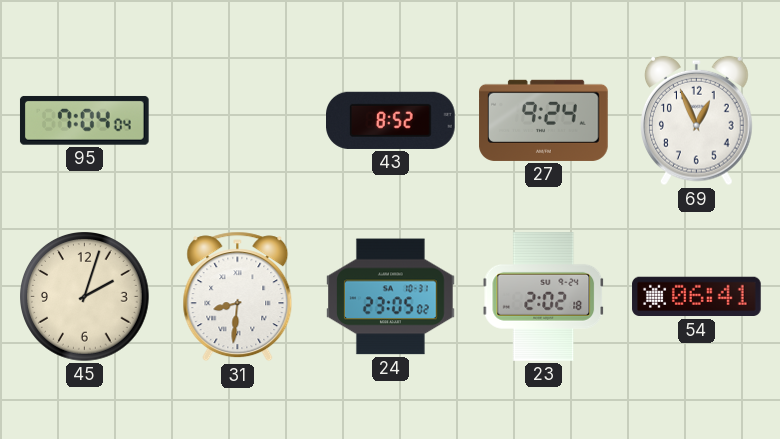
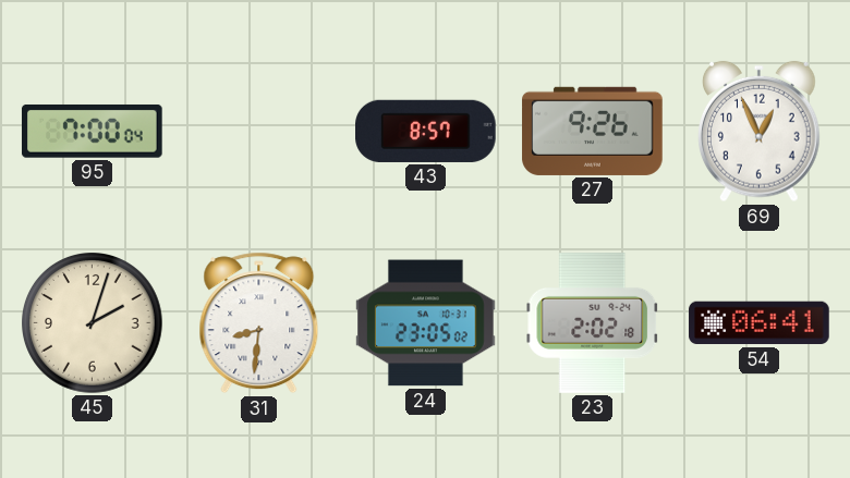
95: 7:04 -> 7:00
43: 8:52 -> 8:57
27: 9:24 -> 9:26
